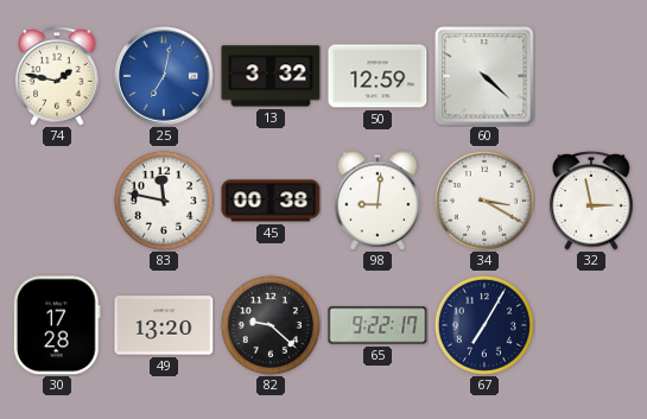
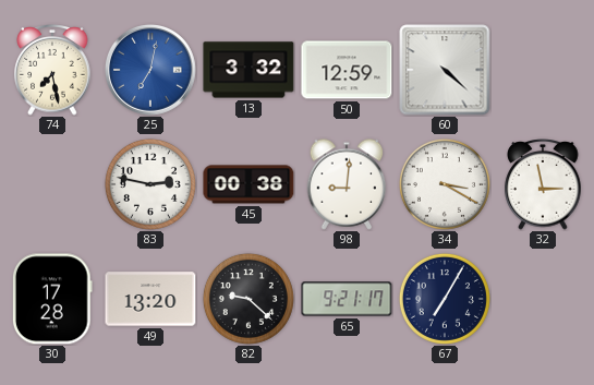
74: 1:47 -> 7:28
83: 11:47 -> 2:47
65: 9:22 -> 9:21
